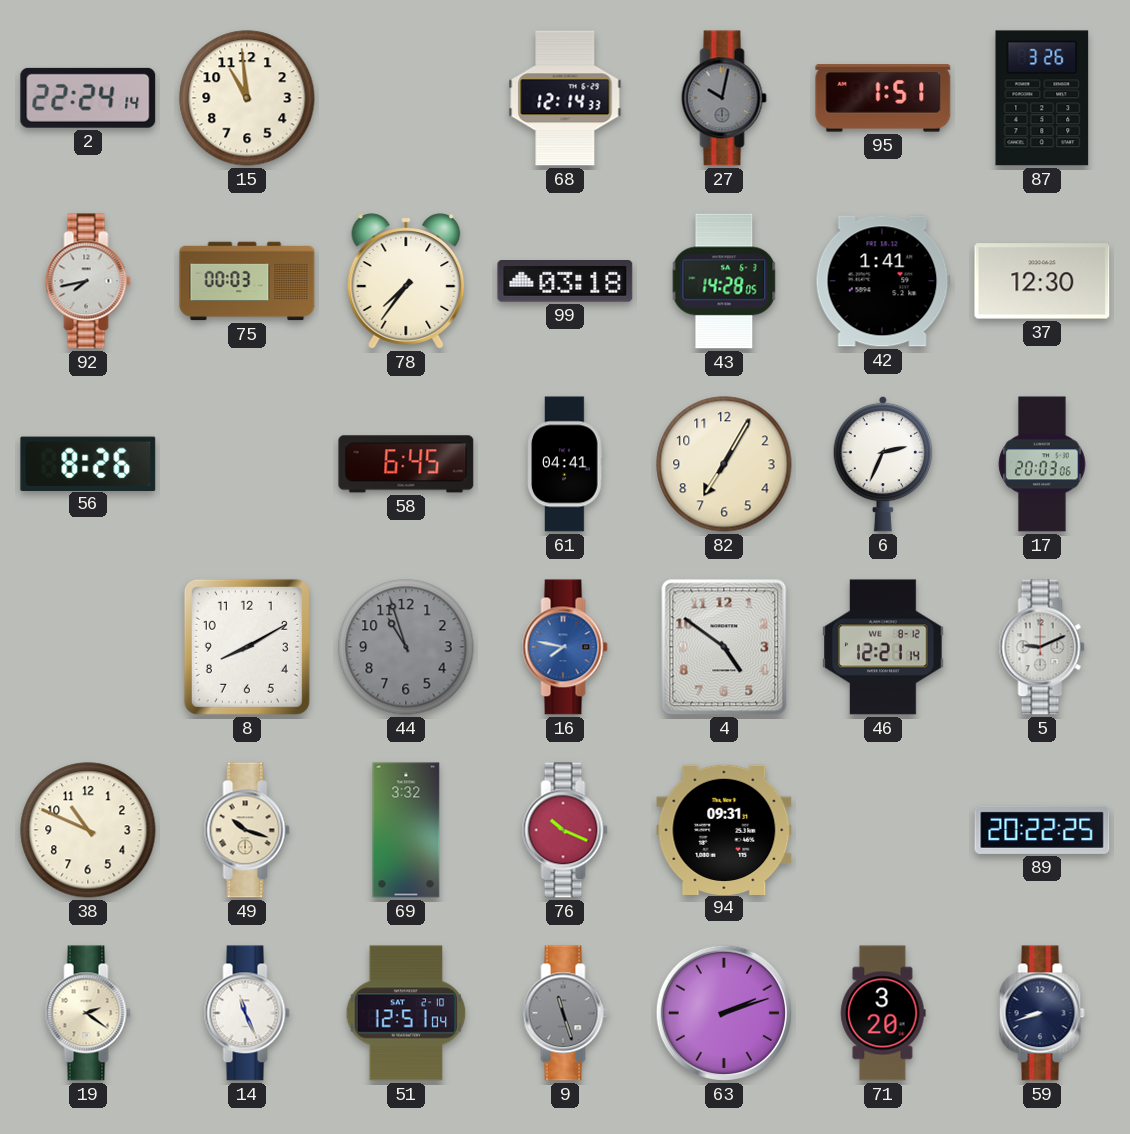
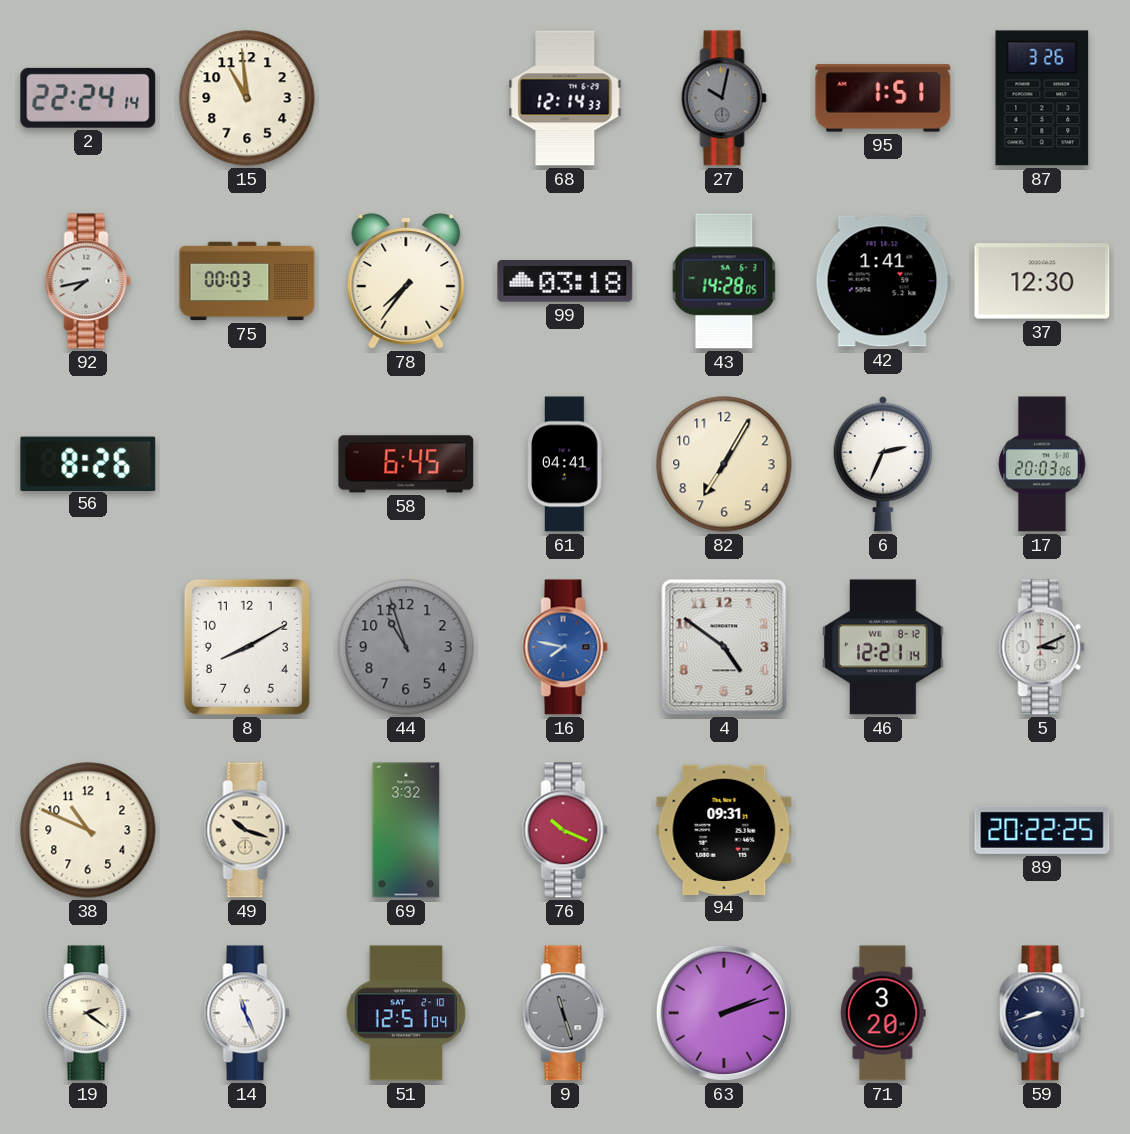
5: 9:11 -> 3:11
